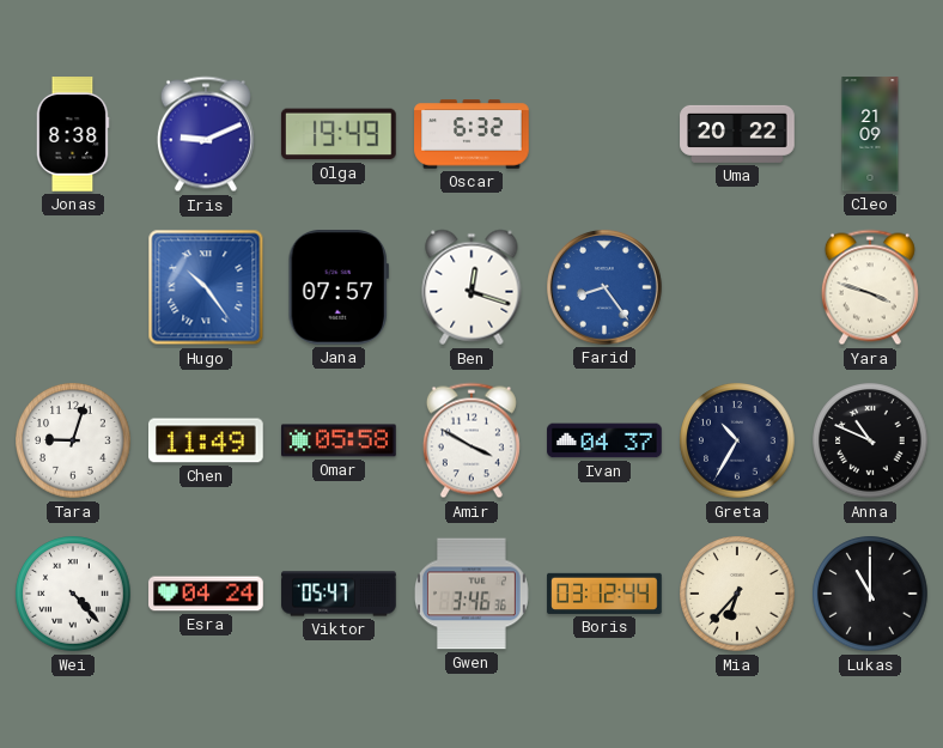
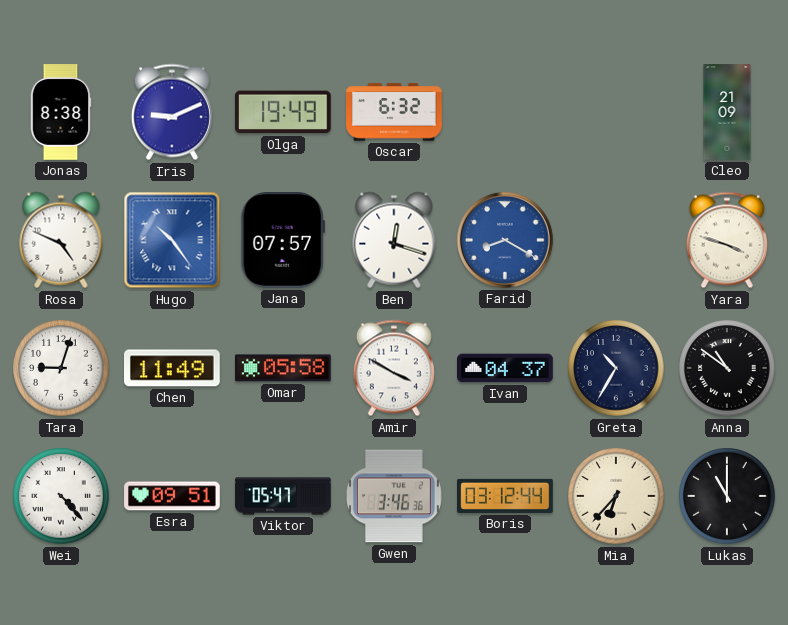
Uma: 20:22 -> none
Rosa: none -> 4:49
Farid: 8:24 -> 8:20
Anna: 10:49 -> 10:51
Esra: 04:24 -> 09:51
